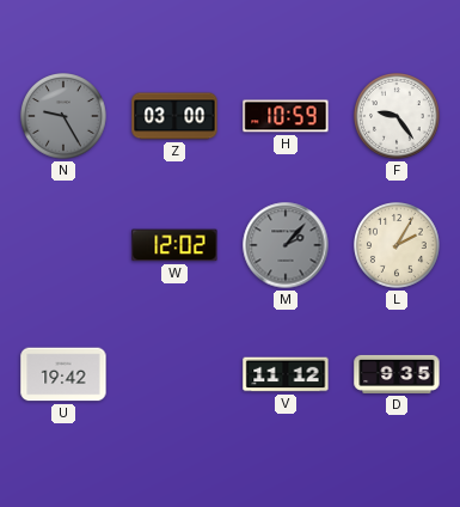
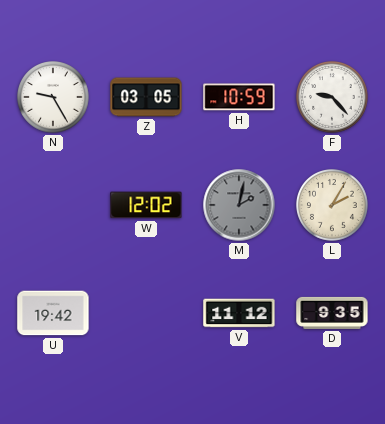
N dial: grey -> white
Z: 03:00 -> 03:05
F: 9:24 -> 9:23
M: 2:07 -> 2:02
